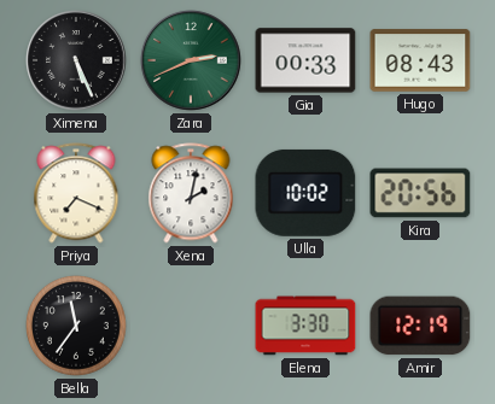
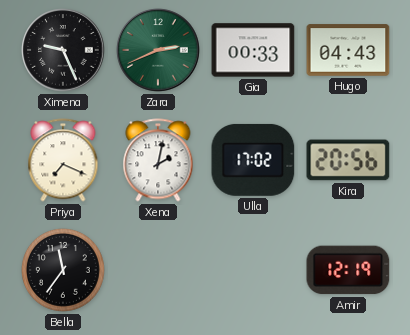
Ximena: 5:26 -> 9:26
Hugo: 08:43 -> 04:43
Ulla: 10:02 -> 17:02
Elena: 3:30 -> none
